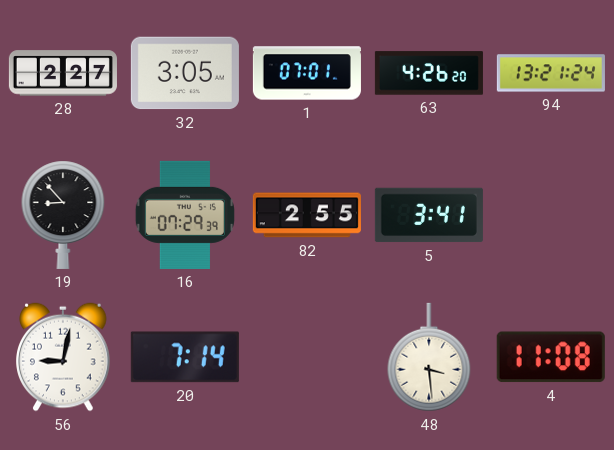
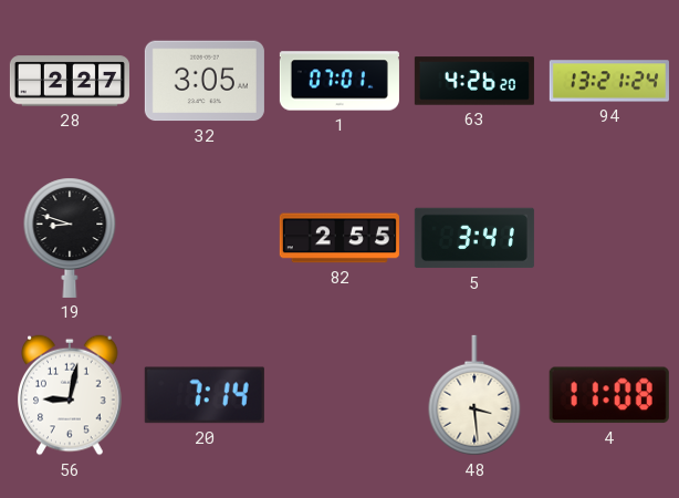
19: 8:53 -> 8:48
16: 07:29 -> none
